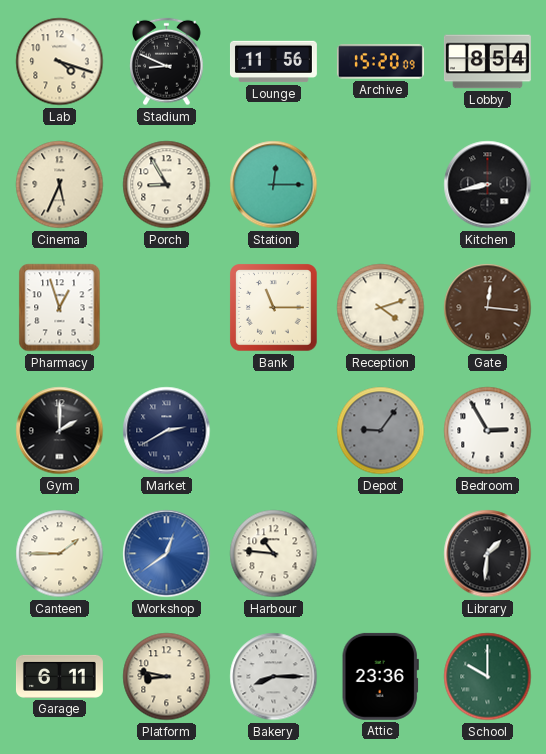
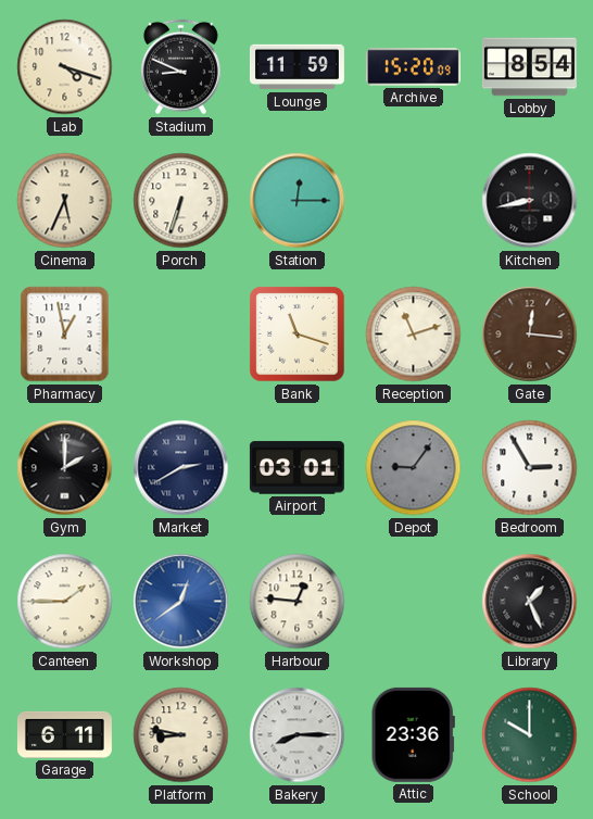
Lounge: 11:56 -> 11:59
Porch: 8:55 -> 6:33
Pharmacy: 12:57 -> 12:58
Bank: 11:15 -> 11:18
Reception: 4:12 -> 11:12
Airport: none -> 03:01
Harbour: 10:46 -> 12:46
Library: 1:31 -> 1:26
